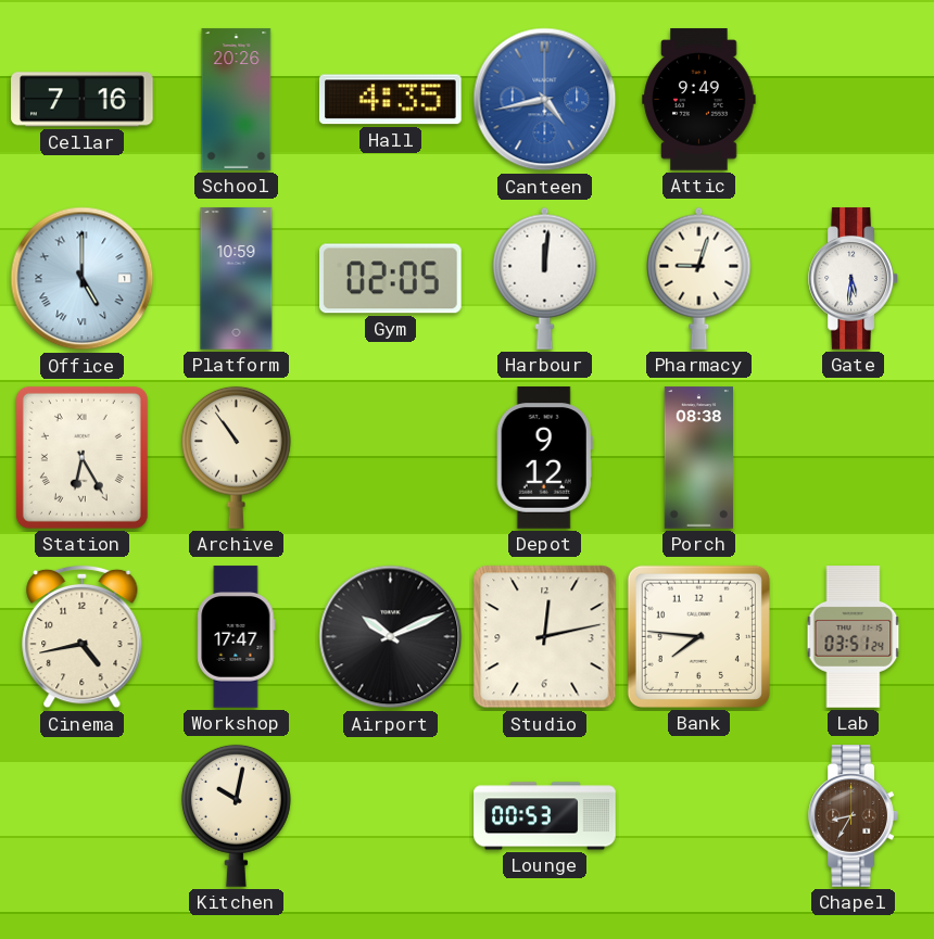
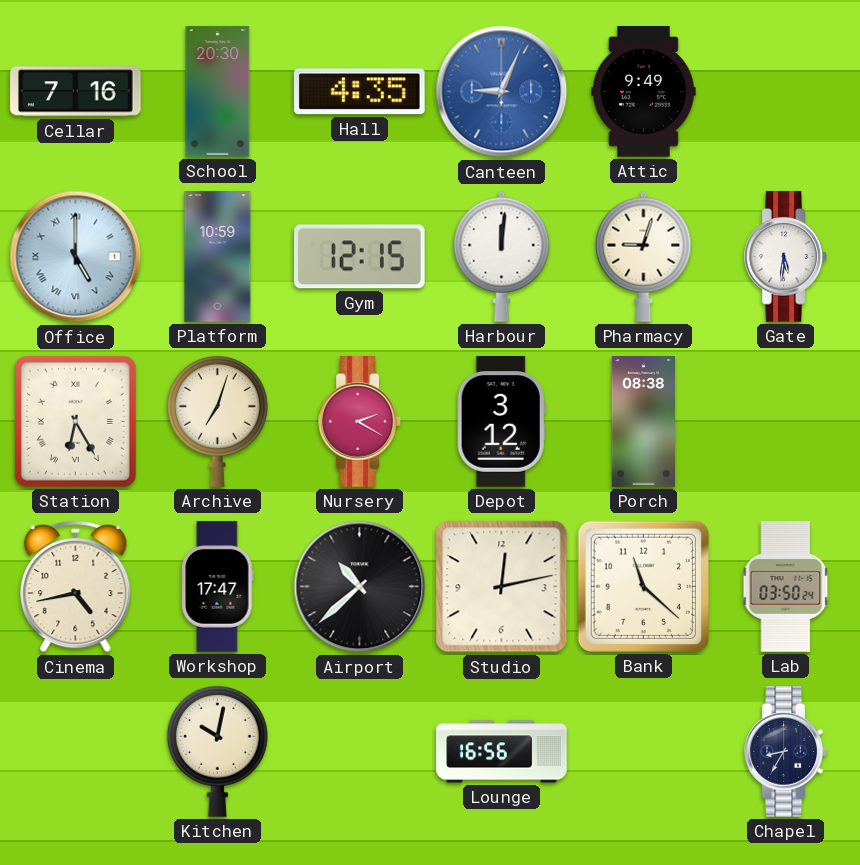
School: 20:26 -> 20:30
Canteen: 4:43 -> 9:04
Gym: 02:05 -> 12:15
Archive: 10:54 -> 7:03
Nursery: none -> 2:20
Depot: 9:12 -> 3:12
Airport: 10:11 -> 10:38
Bank: 7:46 -> 11:22
Lab: 03:51 -> 03:50
Lounge: 00:53 -> 16:56
Chapel dial: brown -> navy
